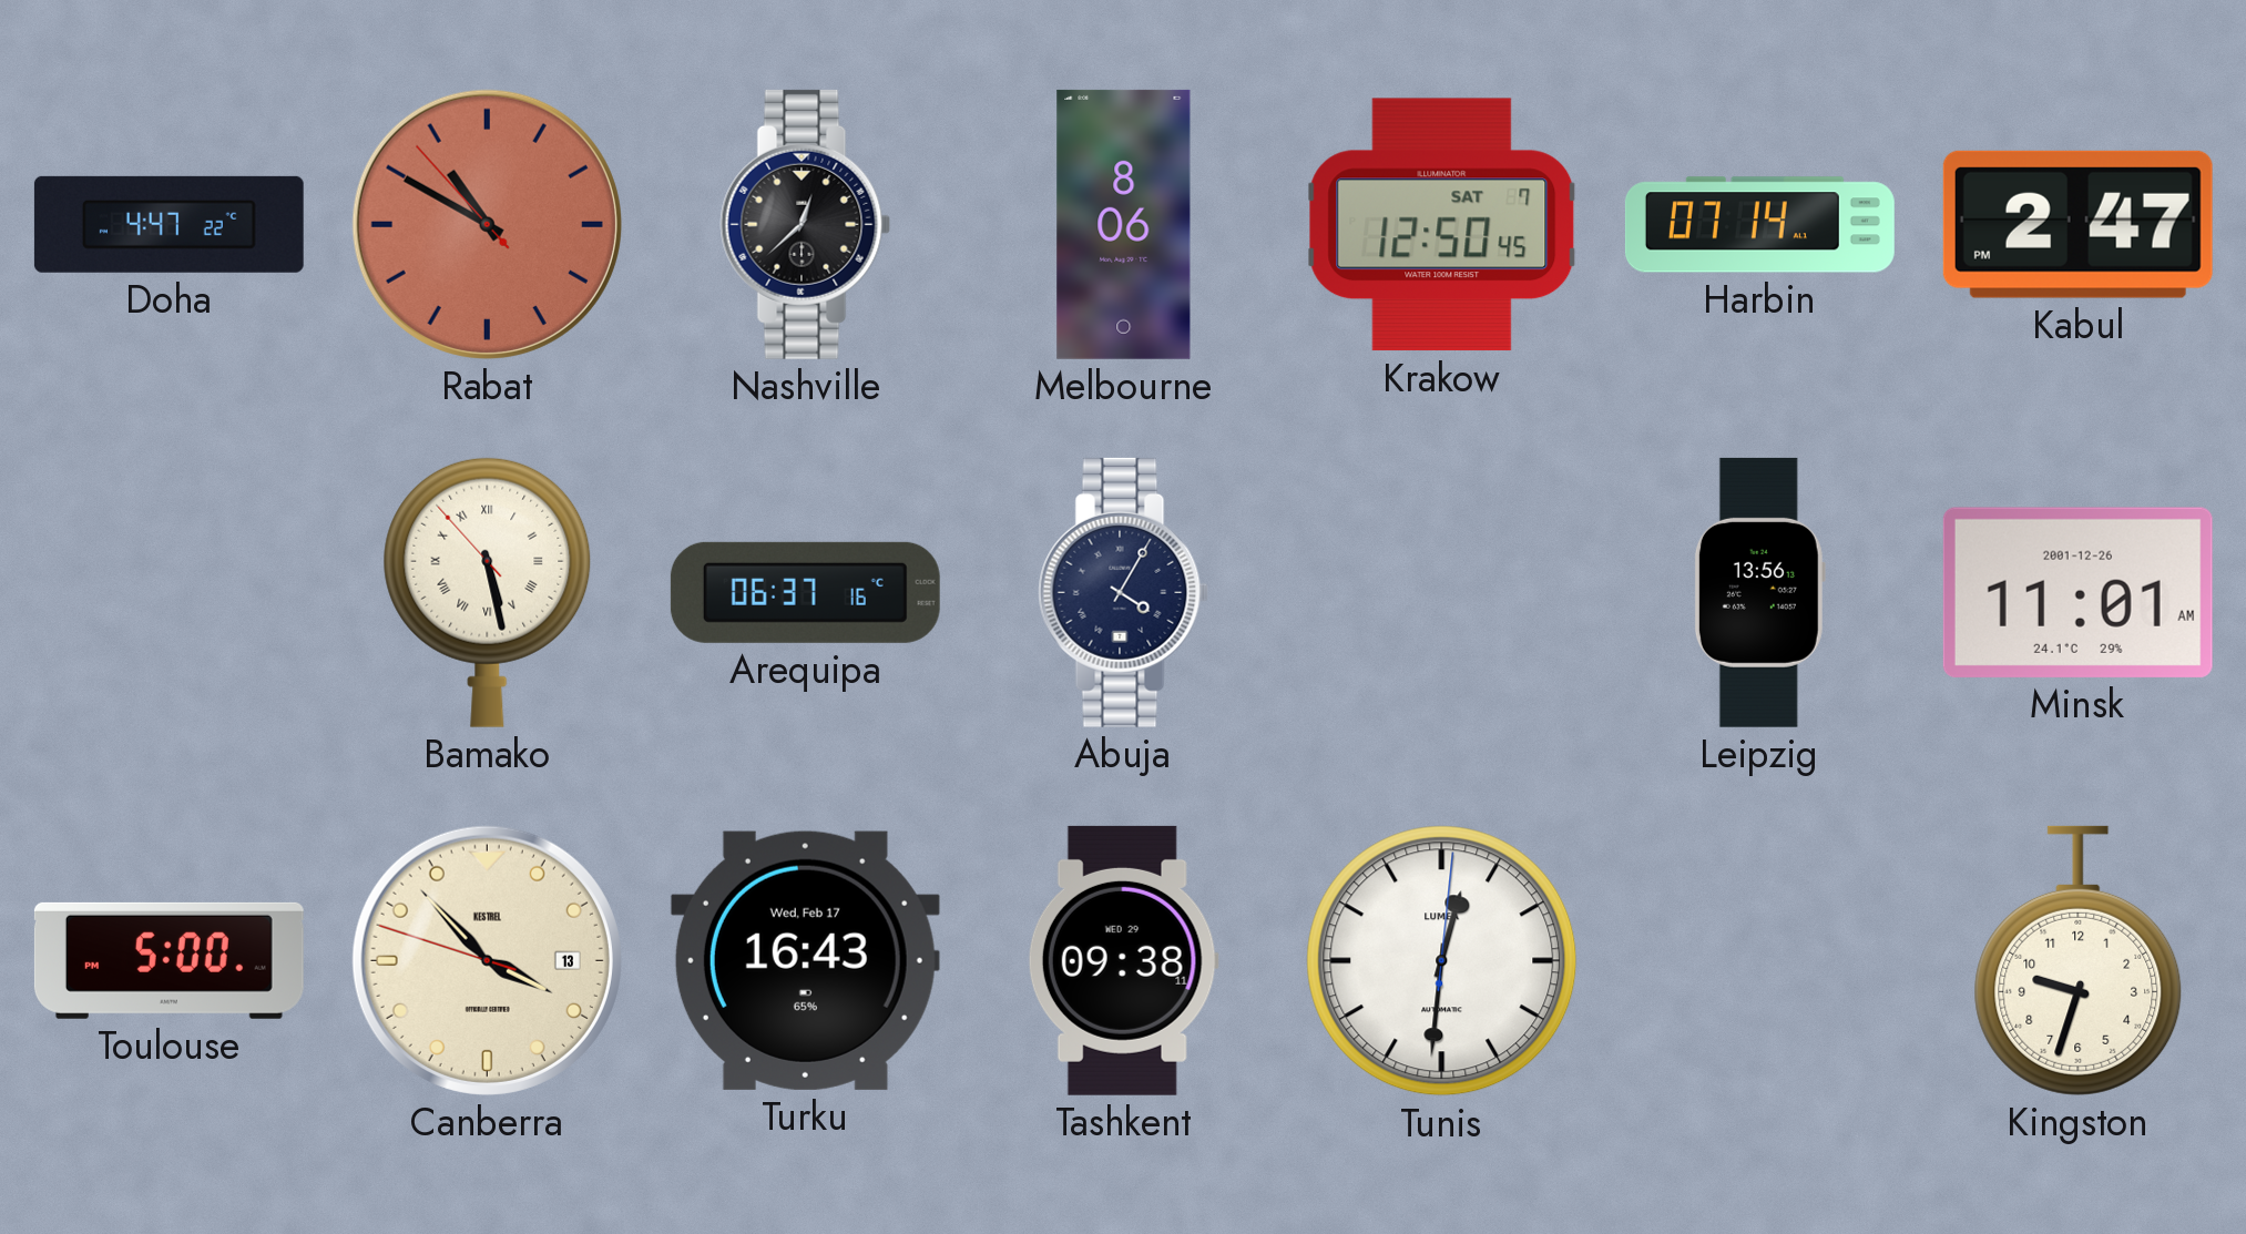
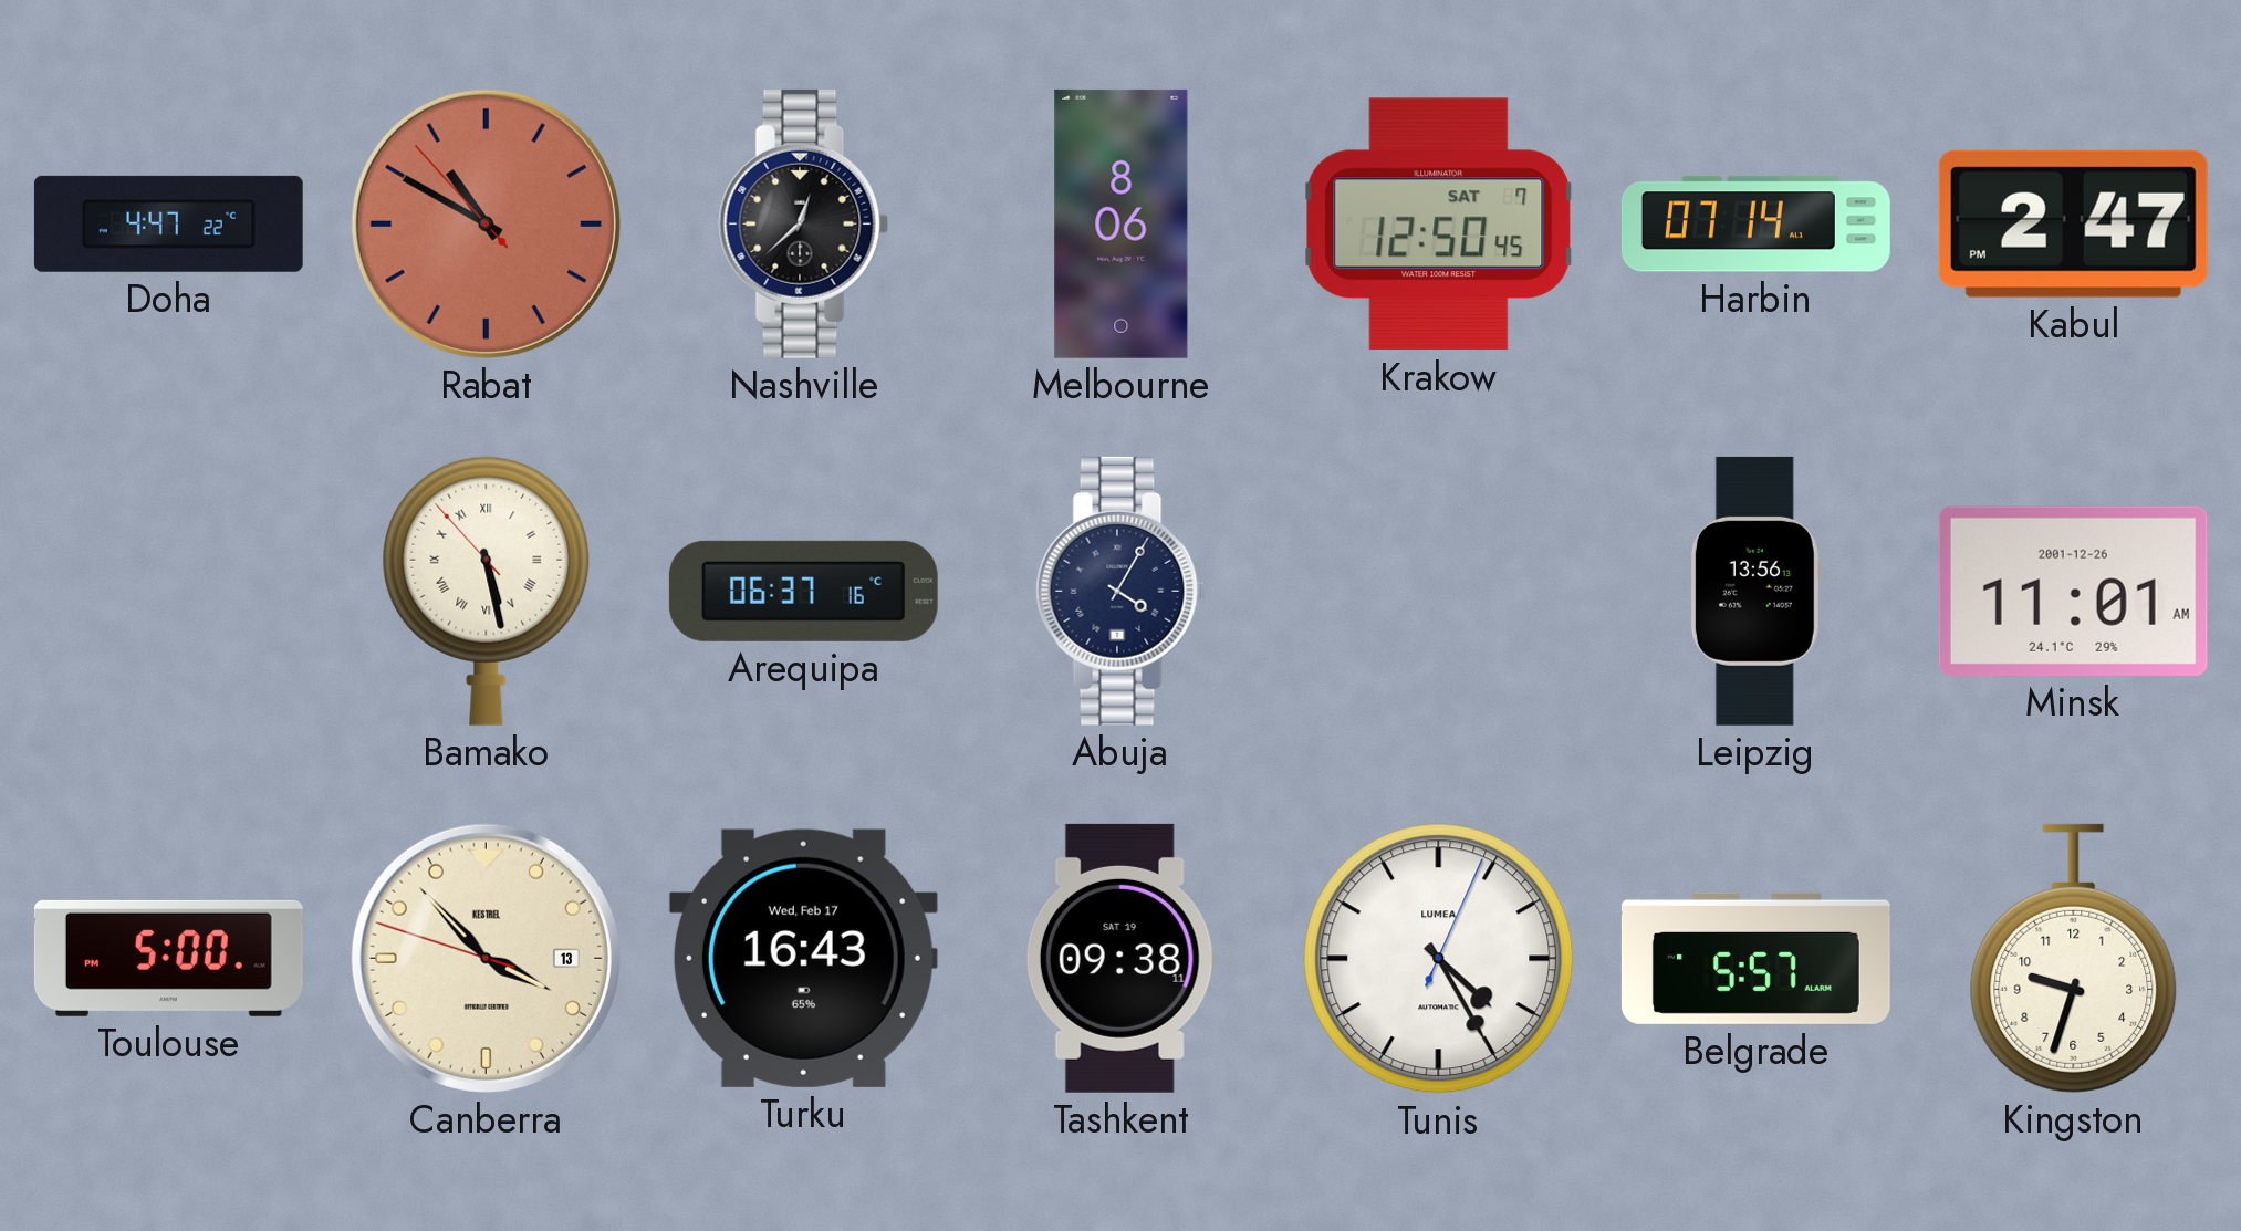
Tashkent date: WED 29 -> SAT 19
Tunis: 12:31 -> 4:25
Belgrade: none -> 5:57
